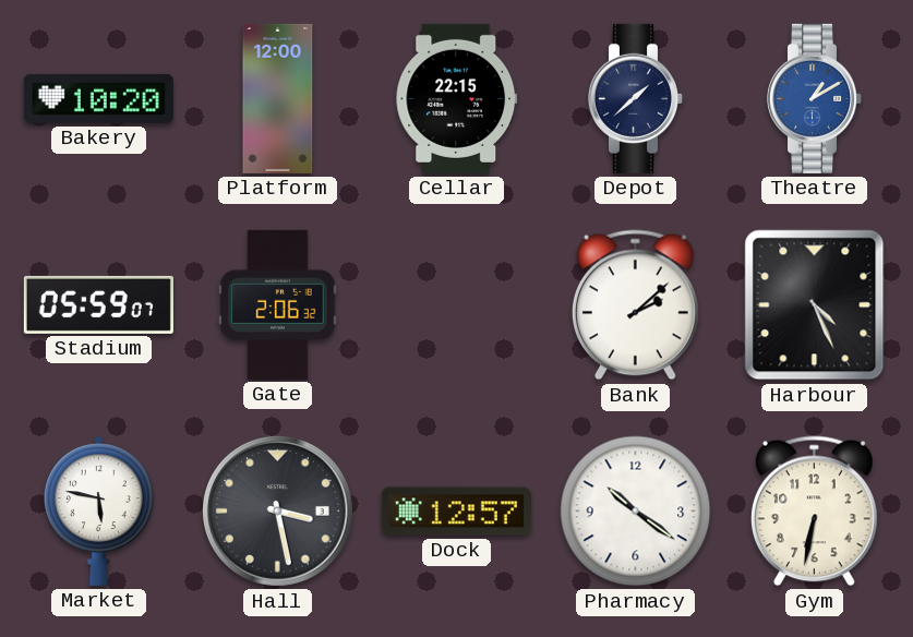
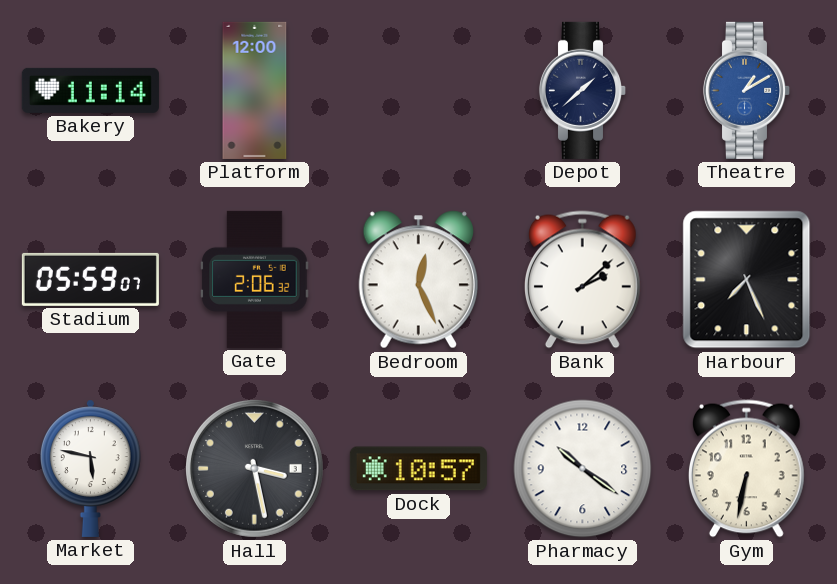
Bakery: 10:20 -> 11:14
Cellar: 22:15 -> none
Bedroom: none -> 12:26
Harbour: 4:26 -> 7:26
Dock: 12:57 -> 10:57
